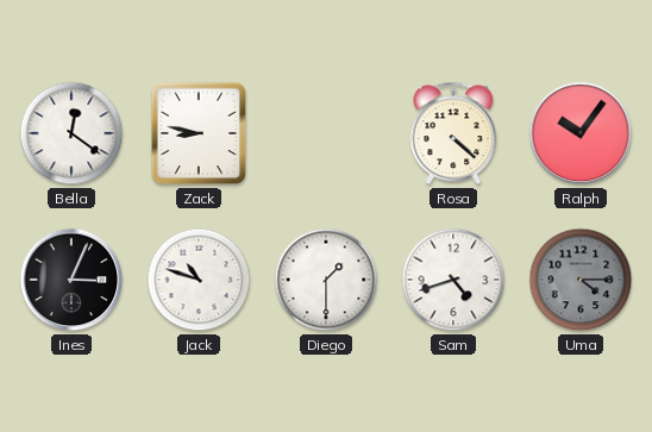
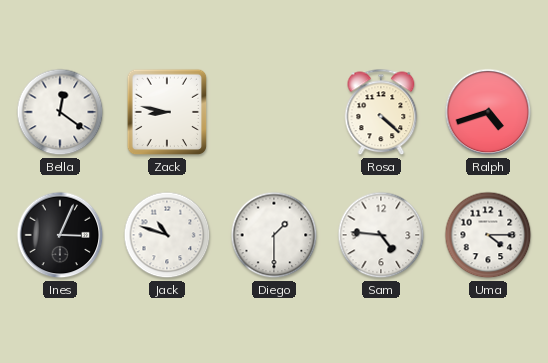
Ralph: 10:06 -> 4:42
Sam: 4:42 -> 4:46
Uma dial: grey -> white
